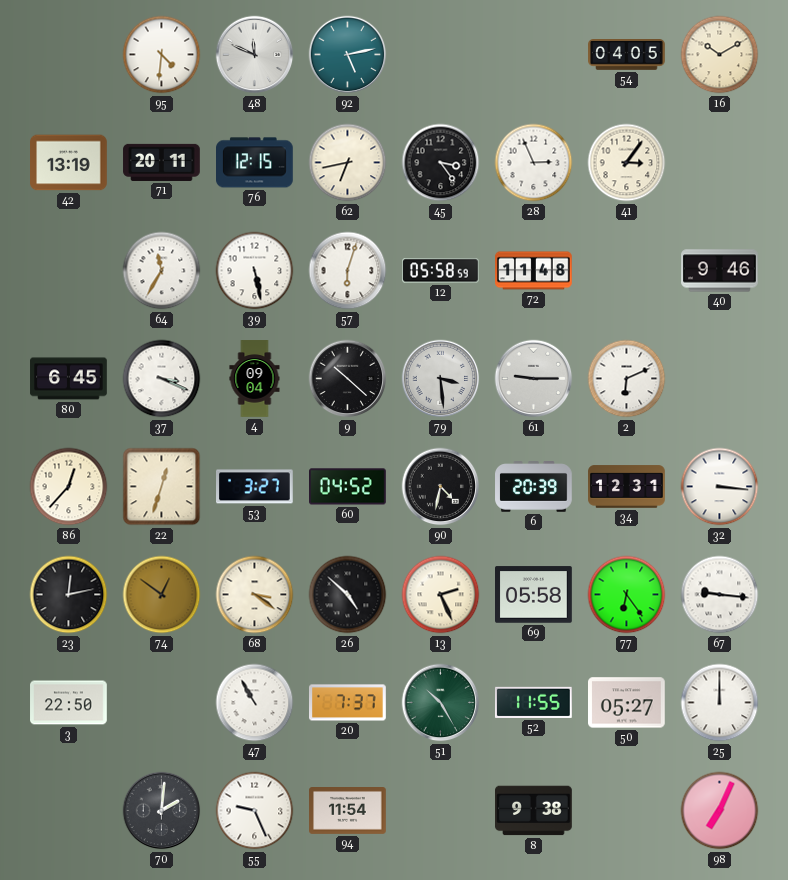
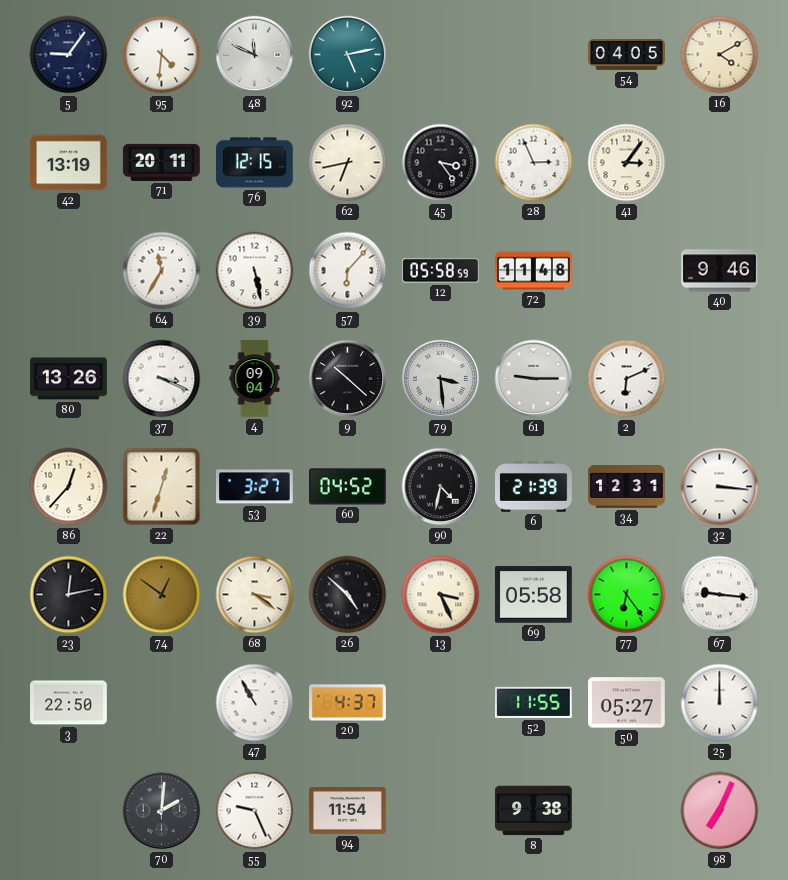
5: none -> 9:06
16: 10:10 -> 4:10
57: 6:03 -> 6:07
80: 6:45 -> 13:26
6: 20:39 -> 21:39
13: 2:26 -> 3:26
20: 7:37 -> 4:37
51: 10:25 -> none
